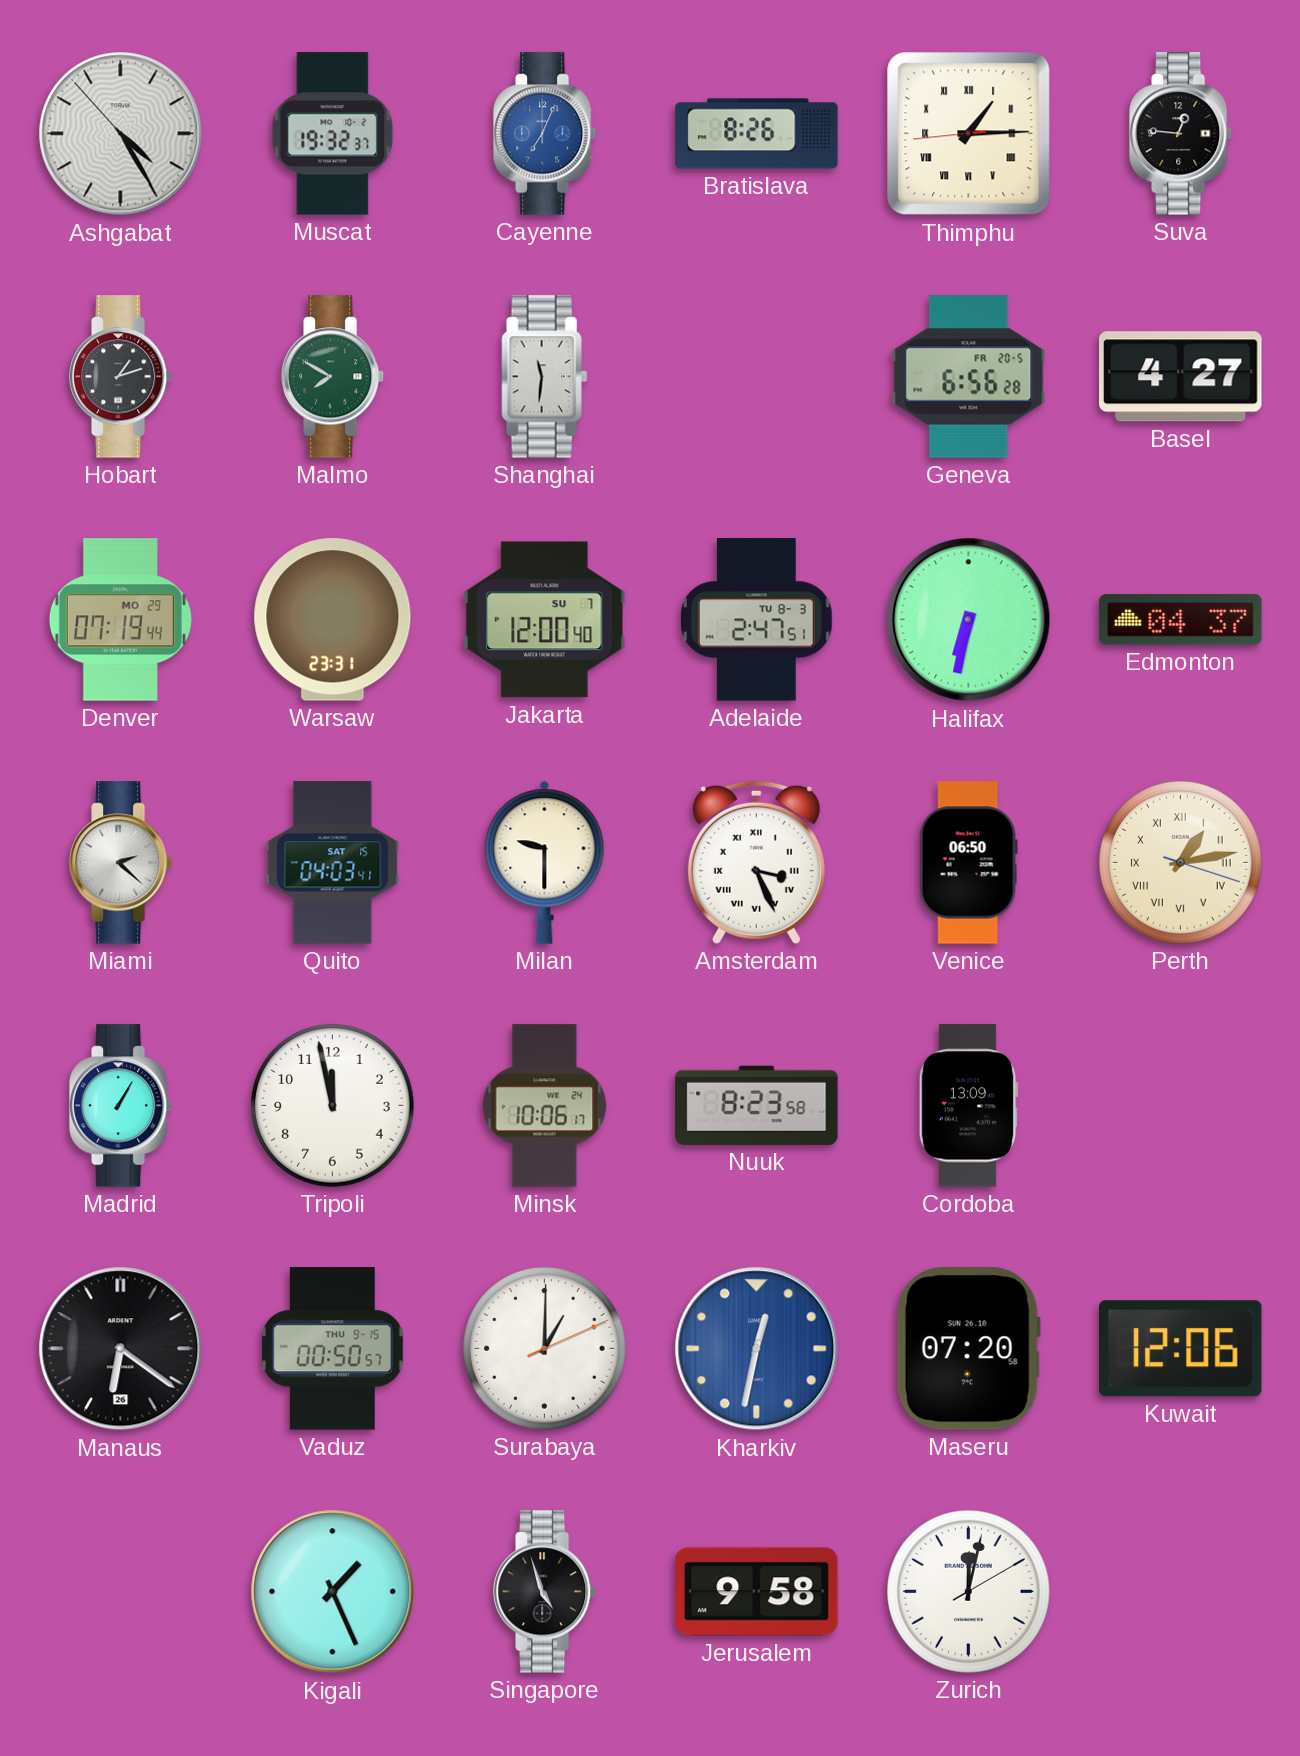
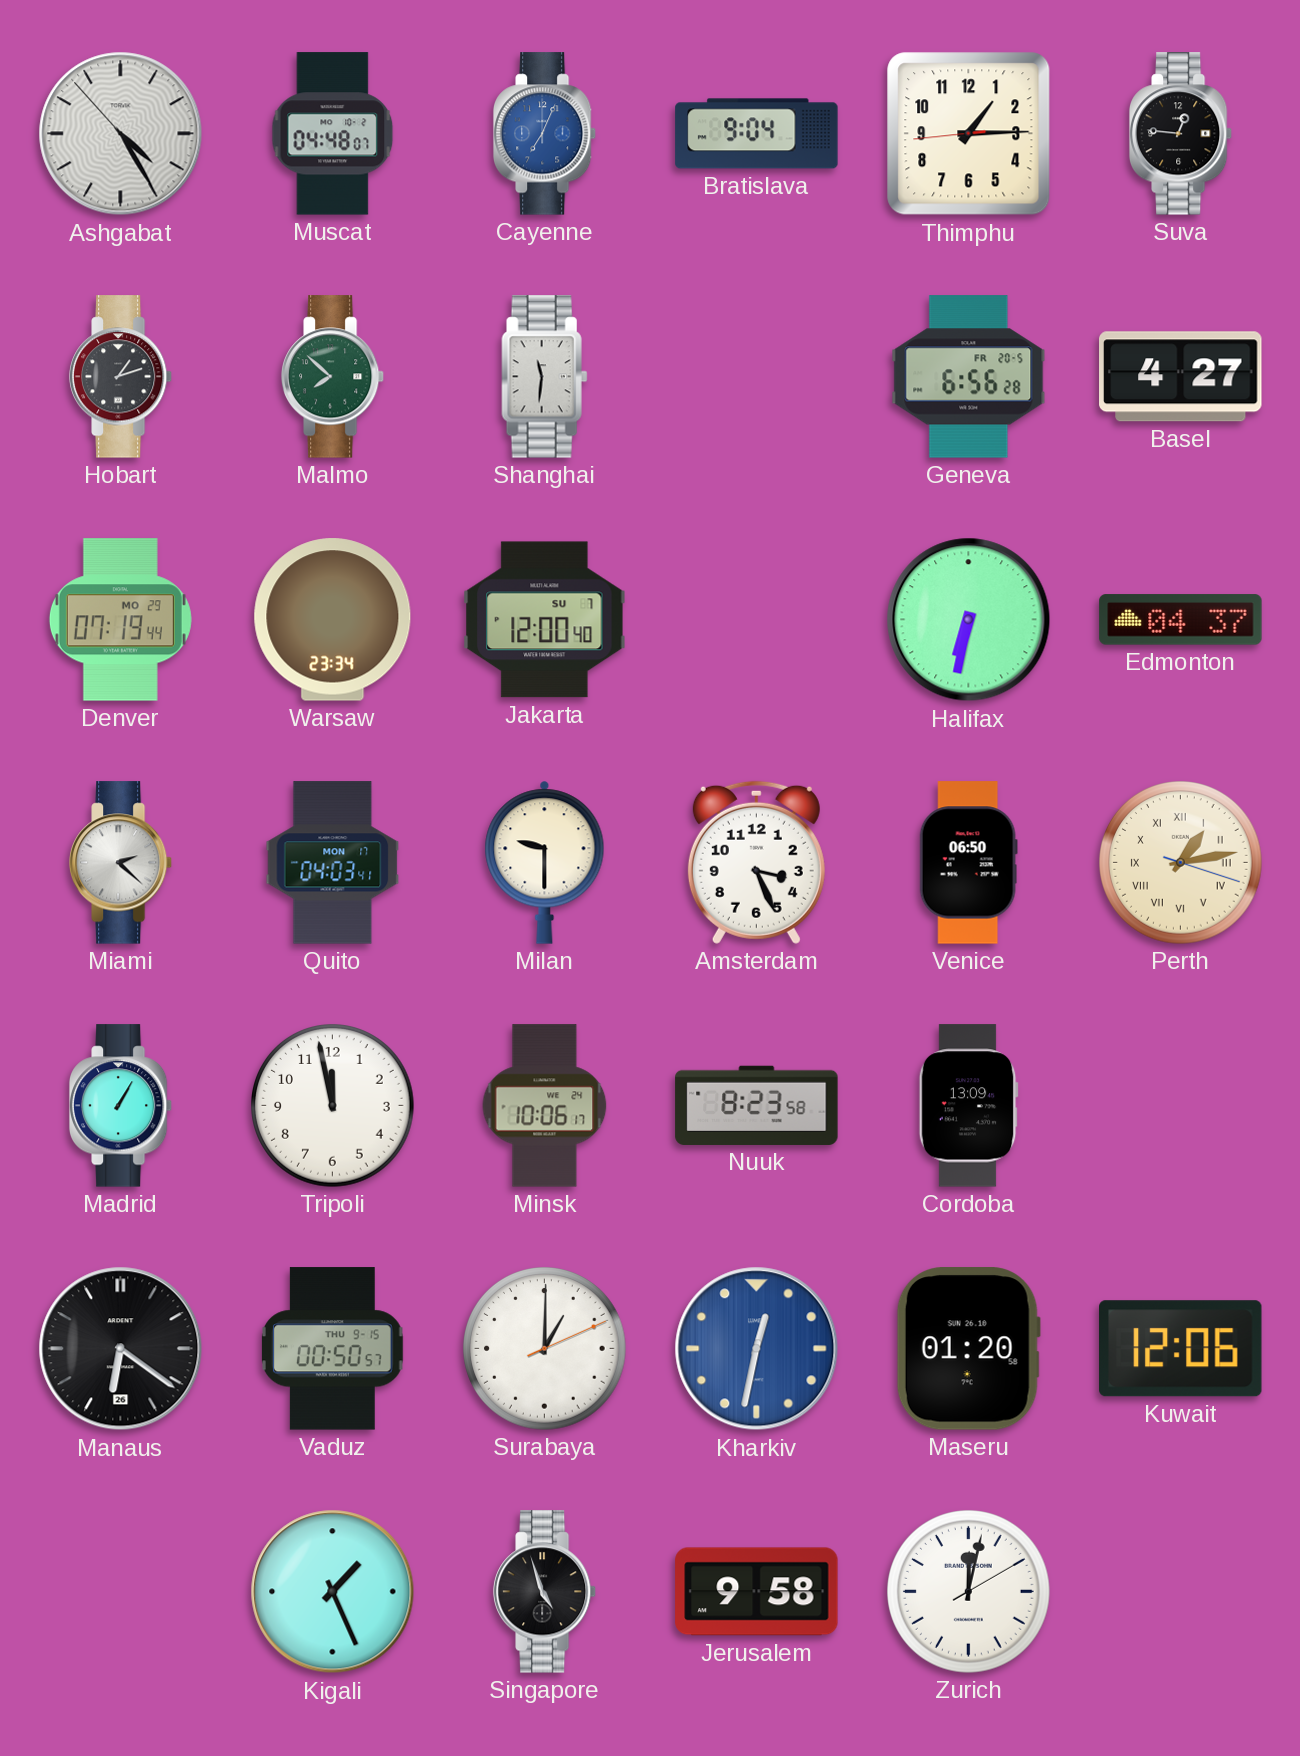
Muscat: 19:32 -> 04:48
Bratislava: 8:26 -> 9:04
Thimphu numerals: Roman -> Arabic
Malmo: 7:50 -> 7:52
Warsaw: 23:31 -> 23:34
Adelaide: 2:47 -> none
Quito date: SAT 15 -> MON 17
Amsterdam numerals: Roman -> Arabic
Maseru: 07:20 -> 01:20
